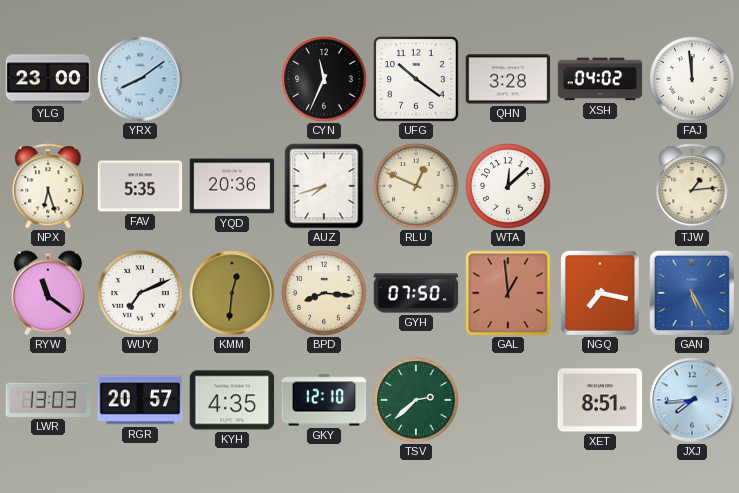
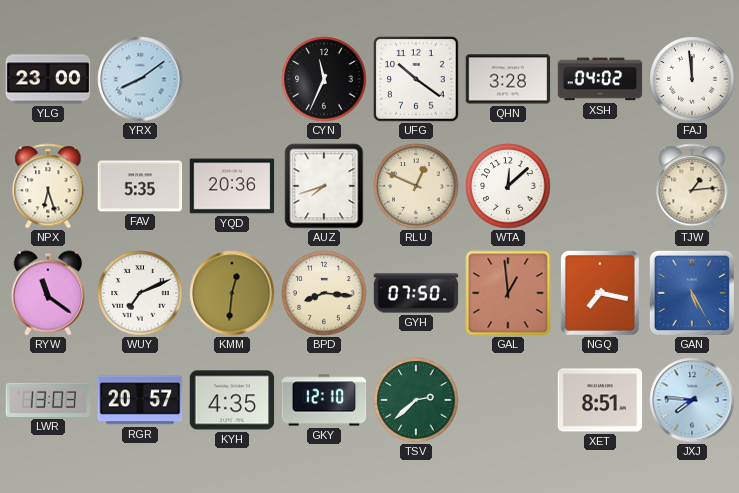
JXJ: 7:44 -> 7:46
